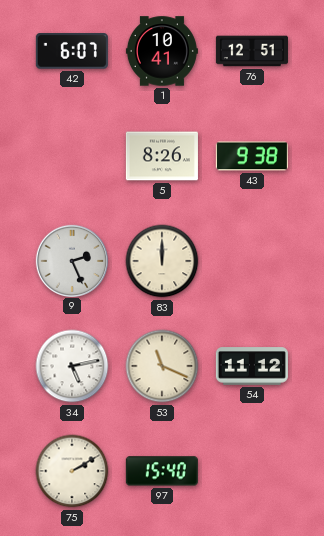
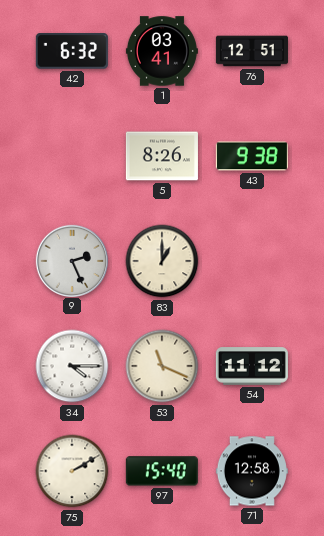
42: 6:07 -> 6:32
1: 10:41 -> 03:41
83: 12:00 -> 1:00
34: 5:13 -> 4:15
71: none -> 12:58
